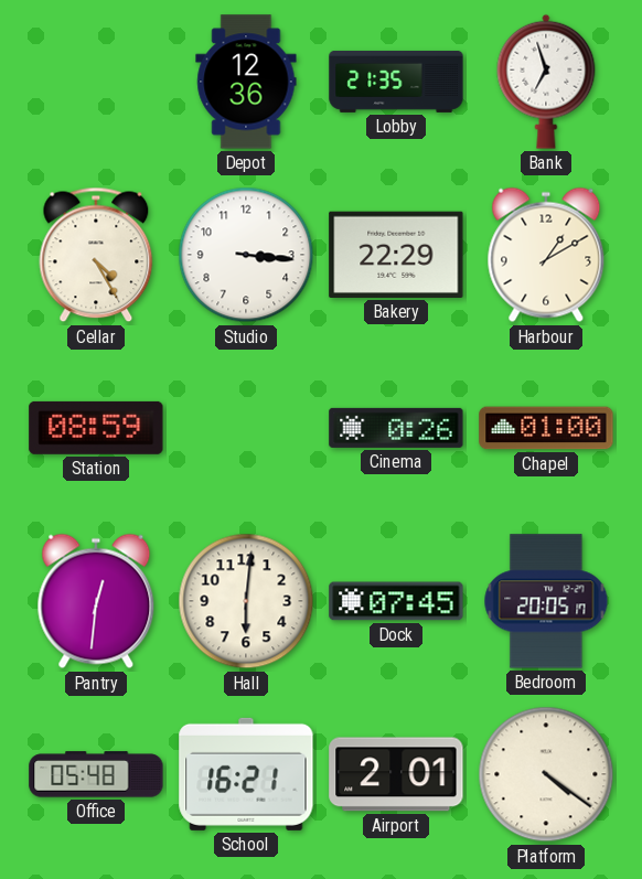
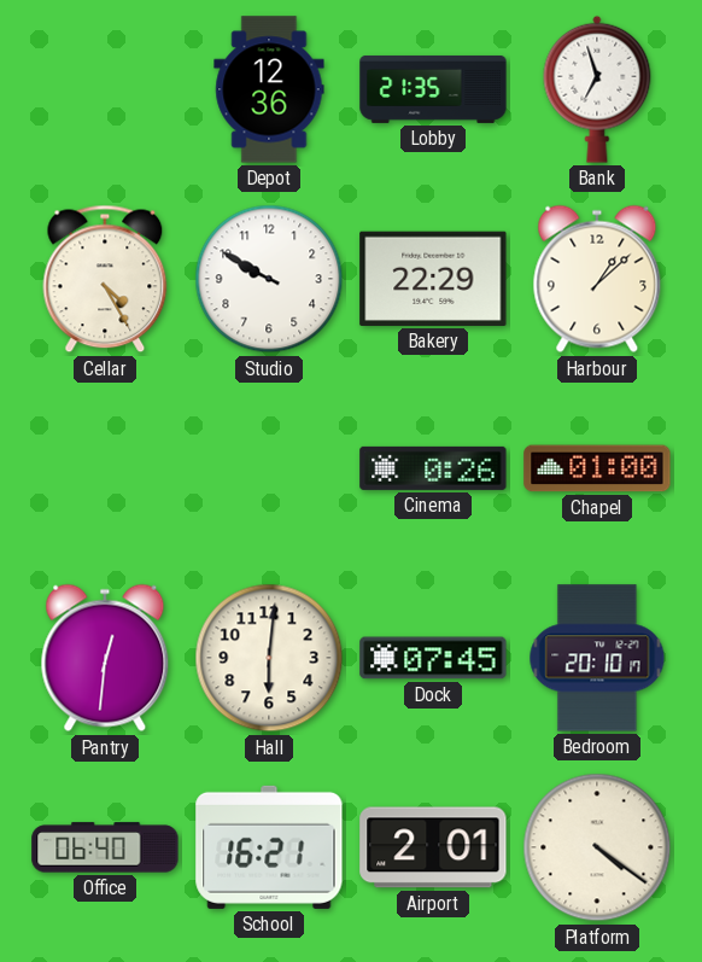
Studio: 3:16 -> 9:50
Harbour: 1:10 -> 1:08
Station: 08:59 -> none
Bedroom: 20:05 -> 20:10
Office: 05:48 -> 06:40
